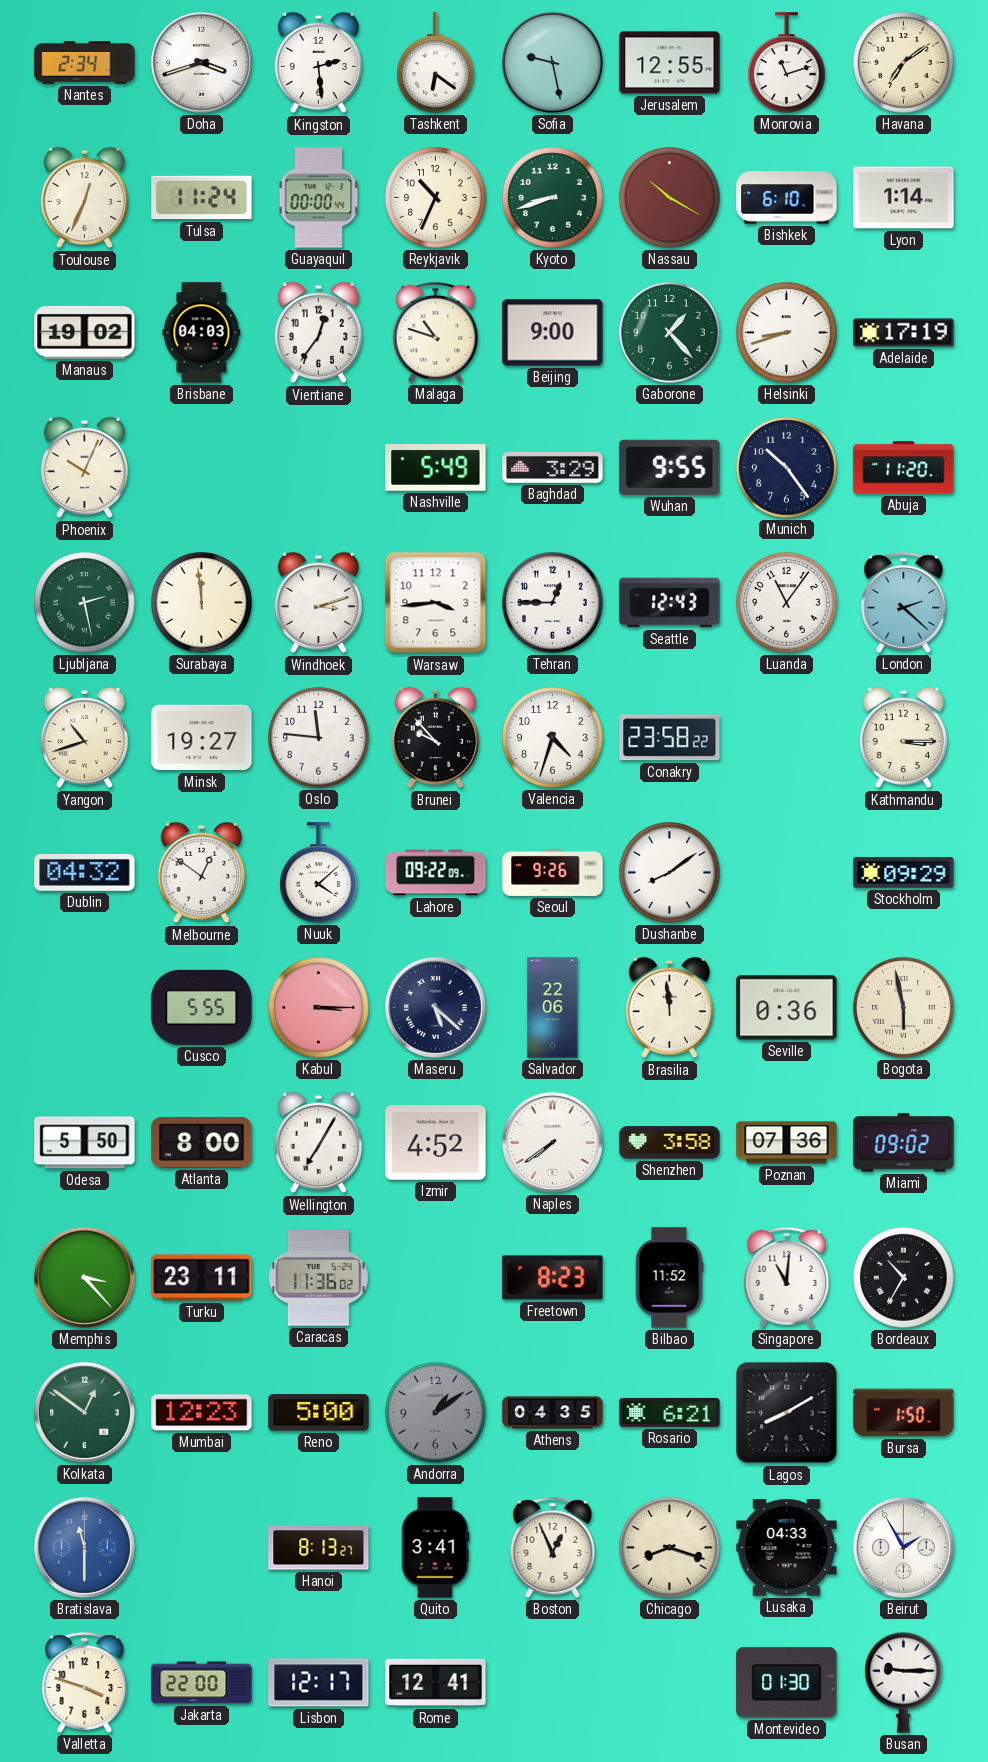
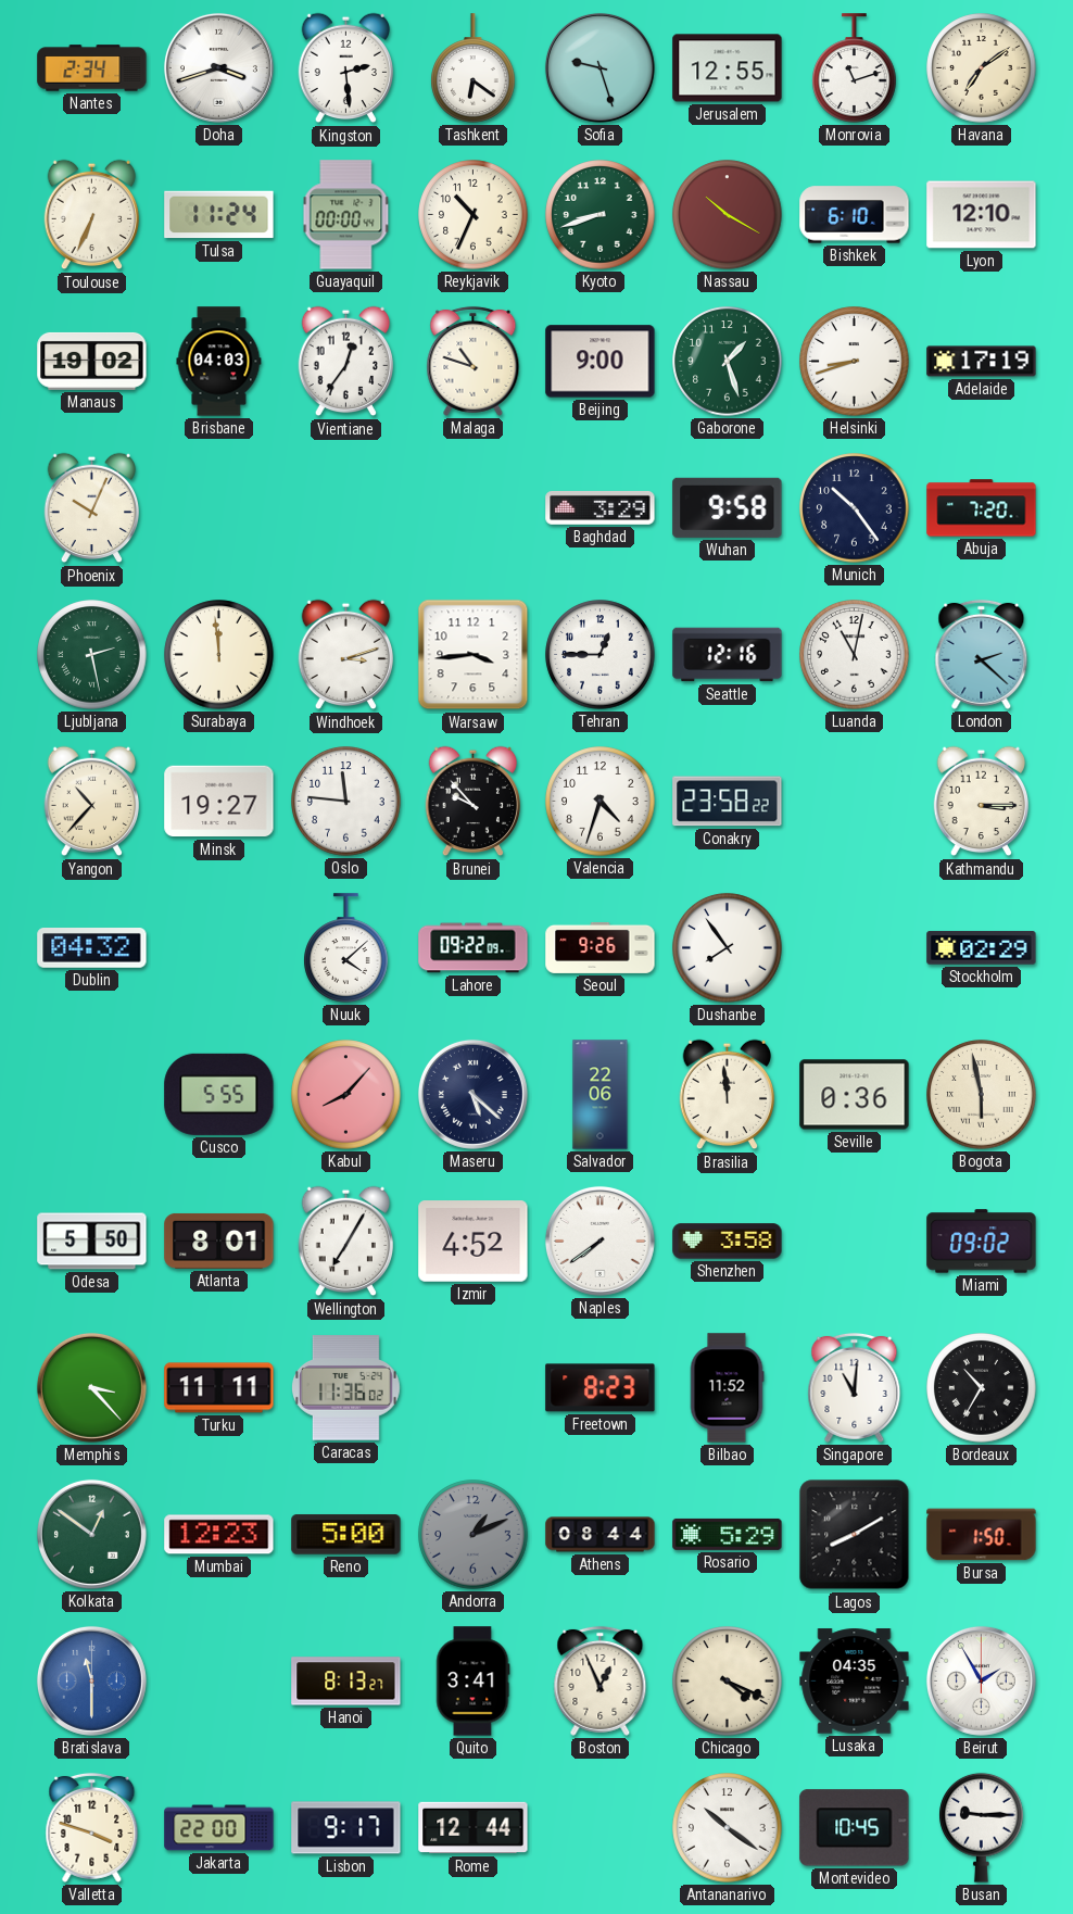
Sofia: 9:28 -> 9:27
Toulouse: 12:34 -> 6:34
Lyon: 1:14 -> 12:10
Gaborone: 1:23 -> 1:27
Nashville: 5:49 -> none
Wuhan: 9:55 -> 9:58
Abuja: 11:20 -> 7:20
Seattle: 12:43 -> 12:16
Luanda: 11:06 -> 11:02
Yangon: 10:42 -> 10:37
Melbourne: 12:51 -> none
Dushanbe: 8:09 -> 7:54
Stockholm: 09:29 -> 02:29
Kabul: 3:15 -> 8:07
Atlanta: 8:00 -> 8:01
Poznan: 07:36 -> none
Turku: 23:11 -> 11:11
Andorra: 1:09 -> 1:11
Athens: 04:35 -> 08:44
Rosario: 6:21 -> 5:29
Chicago: 8:18 -> 4:19
Lusaka: 04:33 -> 04:35
Lisbon: 12:17 -> 9:17
Rome: 12:41 -> 12:44
Antananarivo: none -> 10:21
Montevideo: 01:30 -> 10:45
